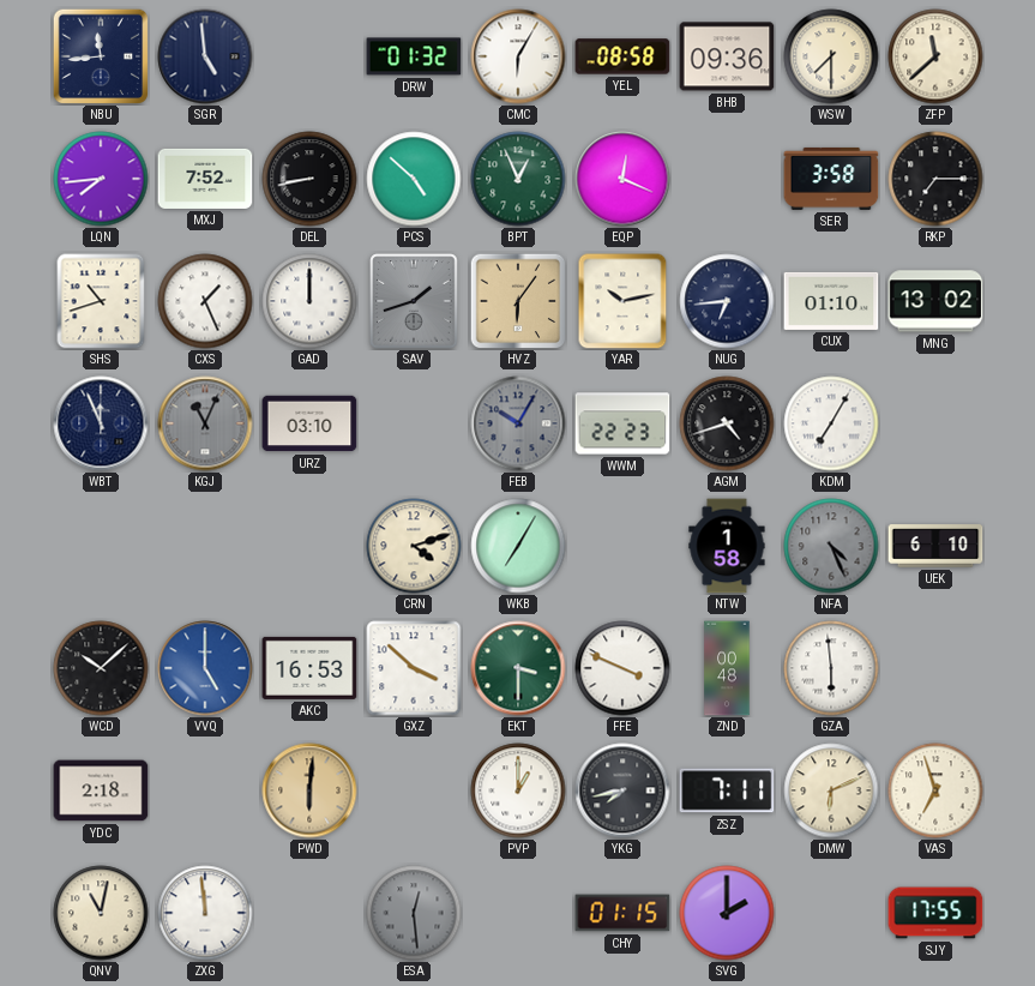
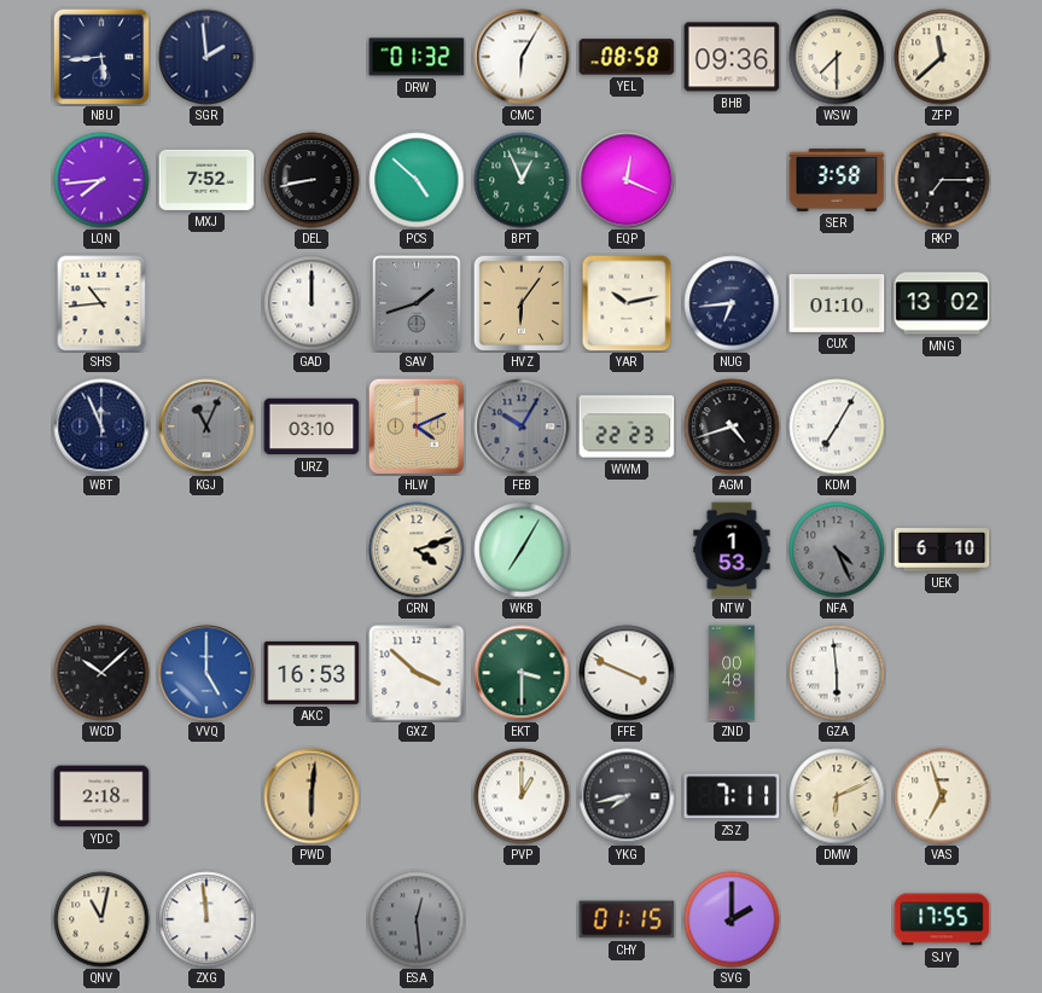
NBU: 11:44 -> 5:44
SGR: 4:59 -> 1:59
SHS: 10:42 -> 10:44
CXS: 1:26 -> none
HLW: none -> 4:11
NTW: 1:58 -> 1:53
